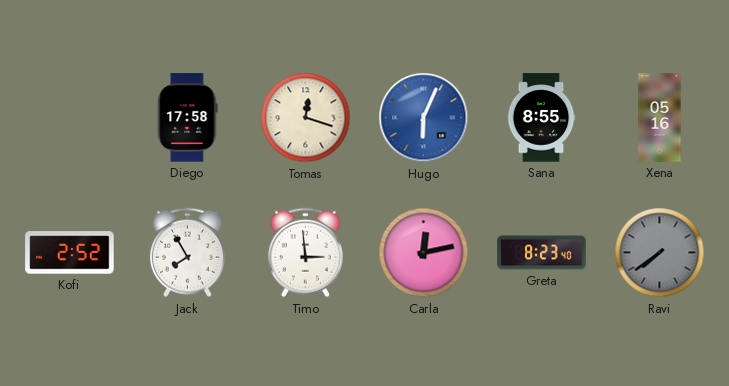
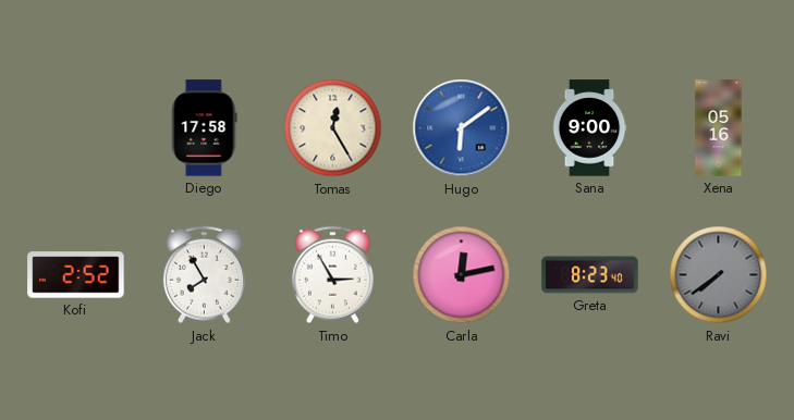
Tomas: 12:18 -> 12:25
Hugo: 6:04 -> 6:09
Sana: 8:55 -> 9:00
Timo: 2:59 -> 2:55
